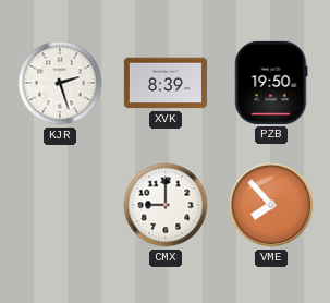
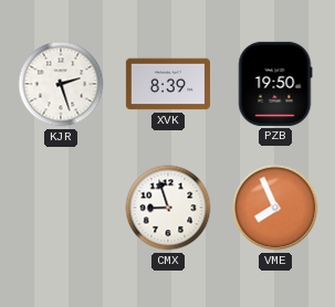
CMX: 9:00 -> 8:57
VME: 7:53 -> 7:56
